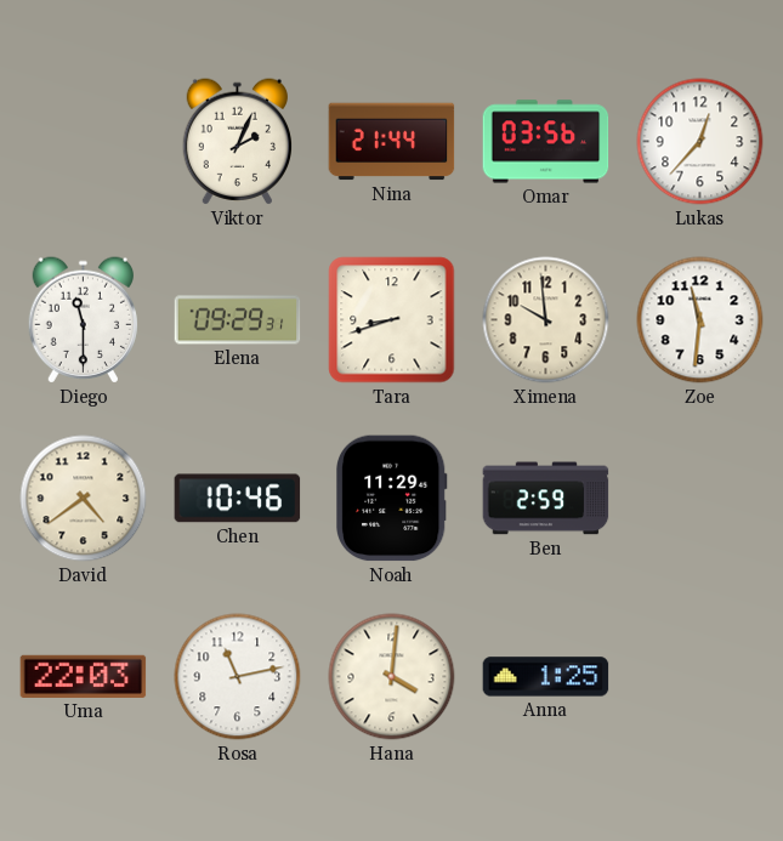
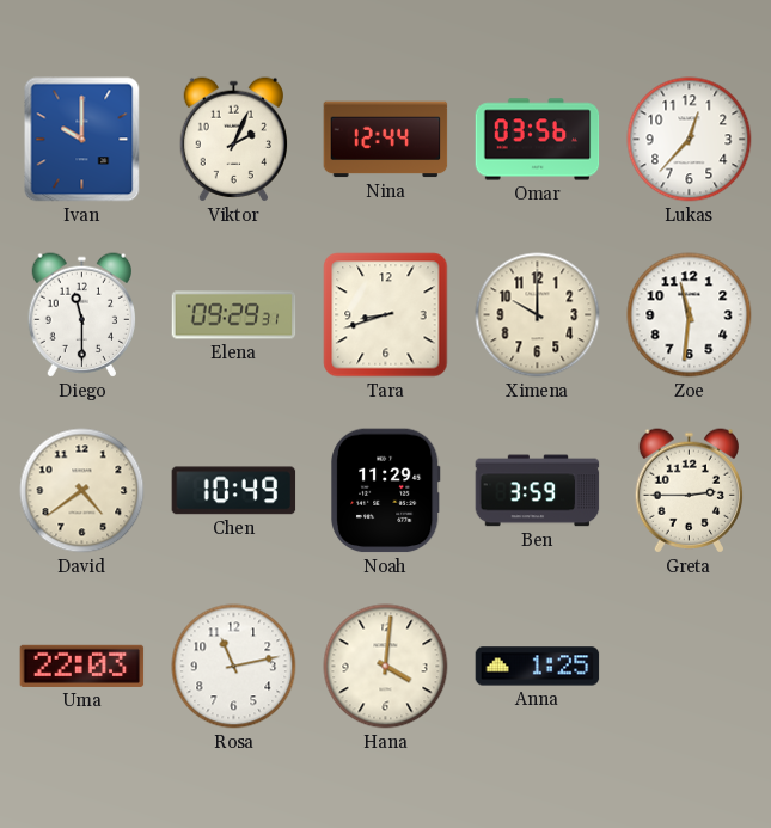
Ivan: none -> 10:00
Nina: 21:44 -> 12:44
Ximena: 9:59 -> 10:00
Chen: 10:46 -> 10:49
Ben: 2:59 -> 3:59
Greta: none -> 2:45
